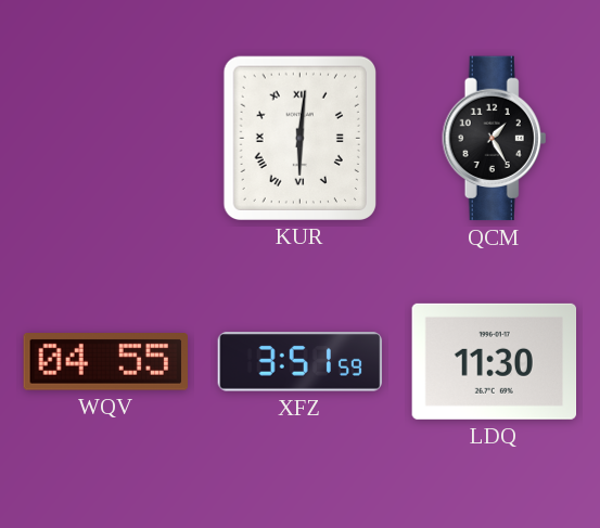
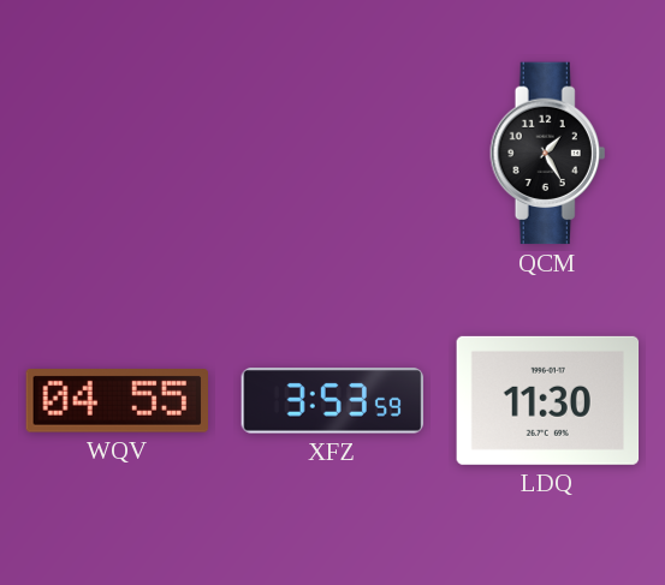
KUR: 6:01 -> none
XFZ: 3:51 -> 3:53
